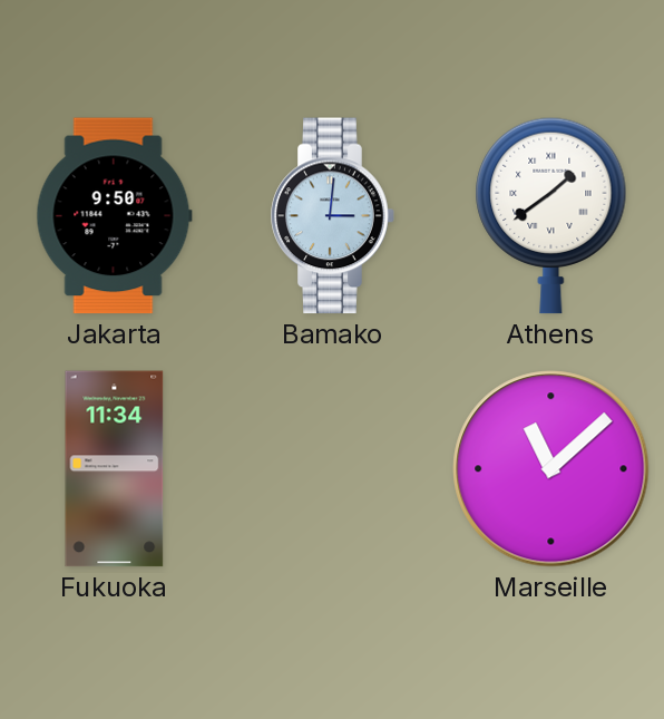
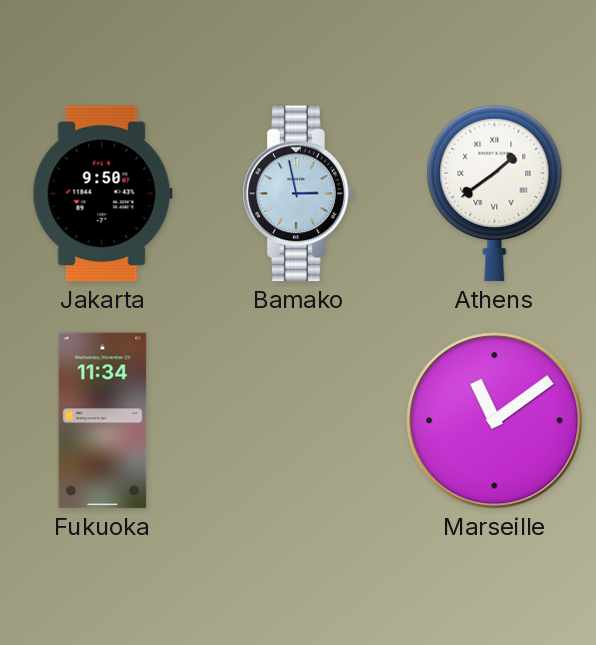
Bamako: 3:01 -> 2:58
Marseille: 11:08 -> 11:09
